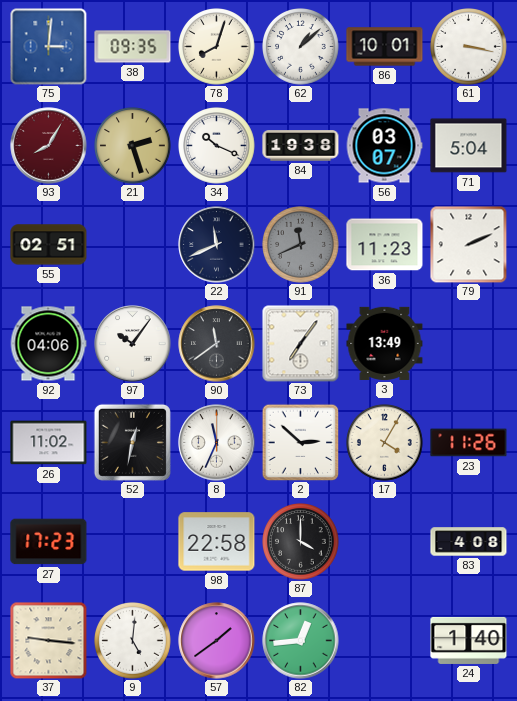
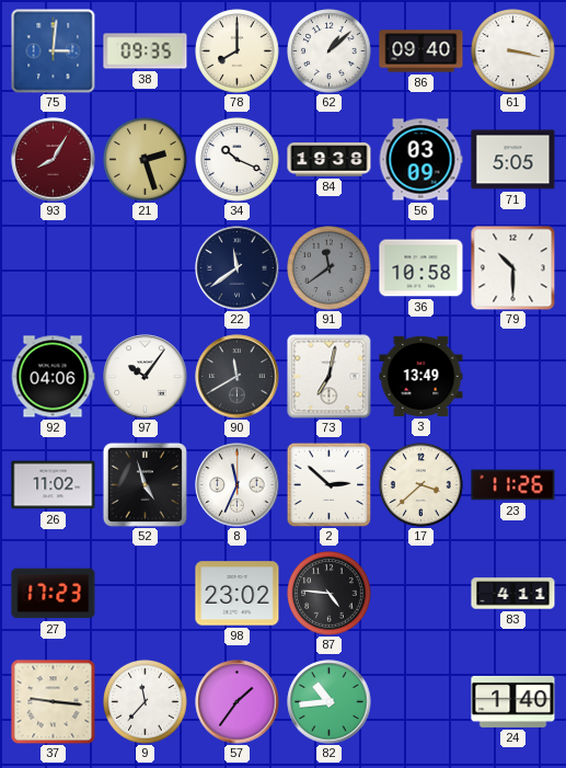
78: 8:03 -> 8:00
86: 10:01 -> 09:40
56: 03:07 -> 03:09
71: 5:04 -> 5:05
55: 02:51 -> none
22: 11:41 -> 11:39
91: 11:41 -> 11:39
36: 11:23 -> 10:58
79: 2:11 -> 10:30
90: 11:39 -> 11:40
73: 7:06 -> 7:02
52: 12:32 -> 4:57
17: 4:05 -> 3:38
98: 22:58 -> 23:02
87: 4:00 -> 4:46
83: 4:08 -> 4:11
9: 5:01 -> 11:37
57: 1:39 -> 1:36
82: 12:44 -> 10:44
